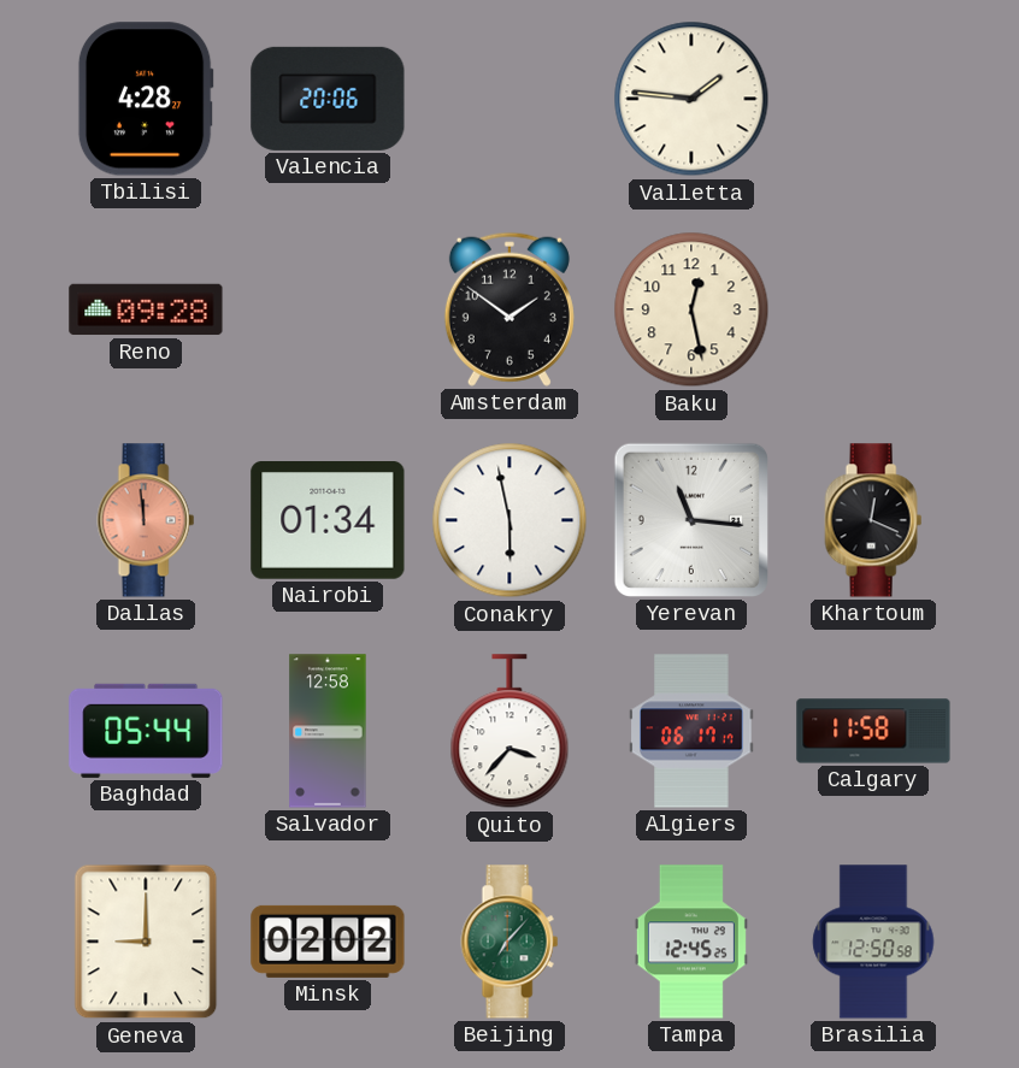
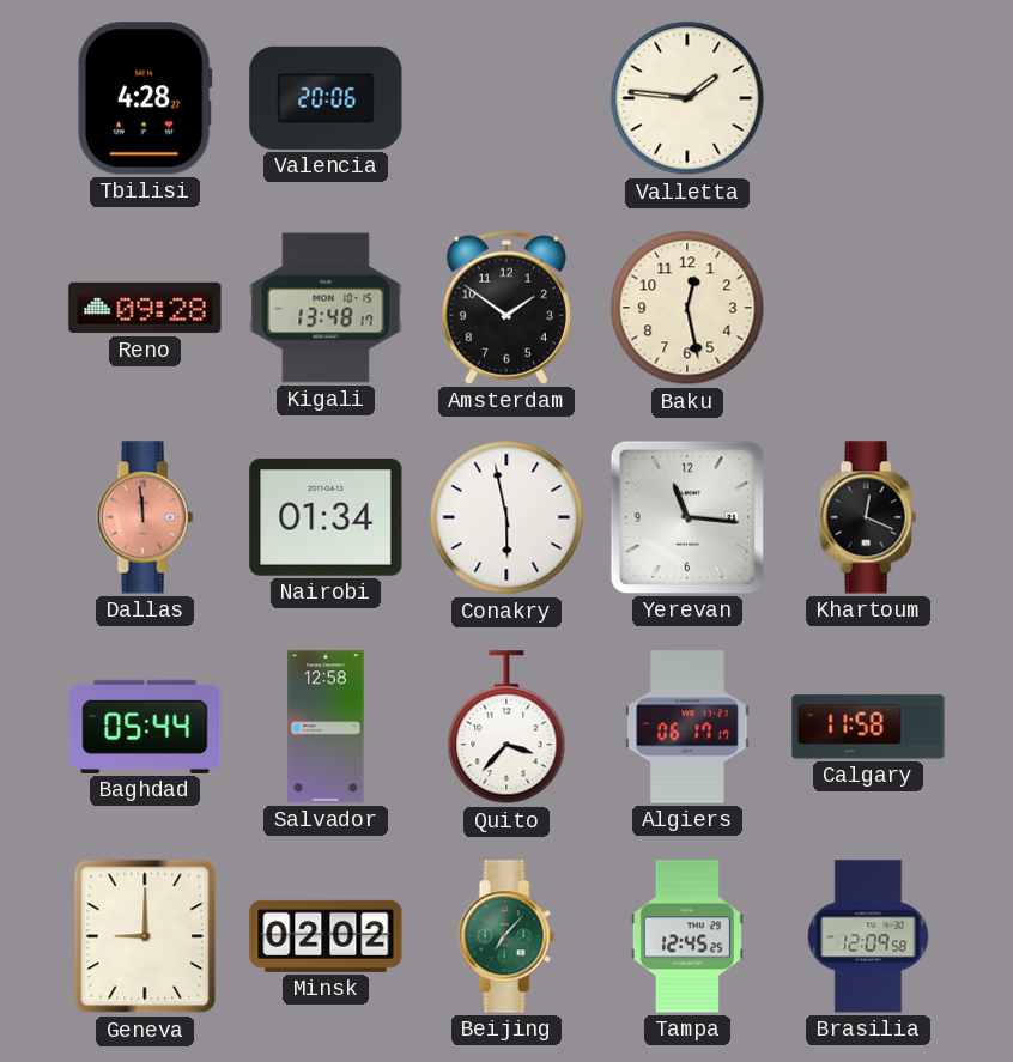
Kigali: none -> 13:48
Brasilia: 12:50 -> 12:09
